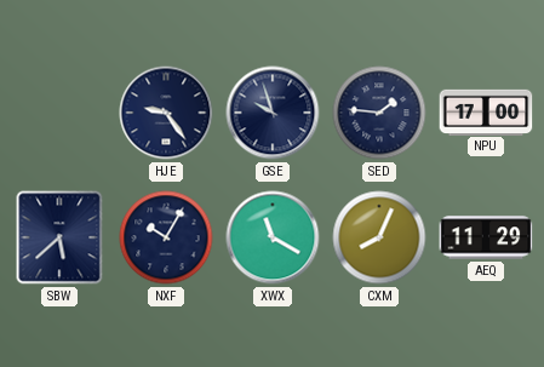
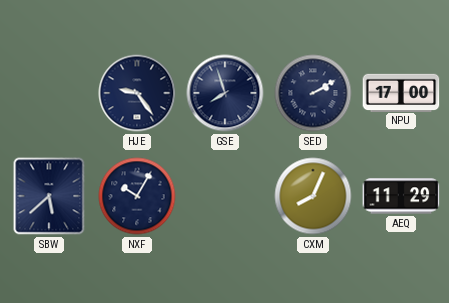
GSE: 9:57 -> 7:57
SED: 1:46 -> 2:10
XWX: 11:20 -> none
